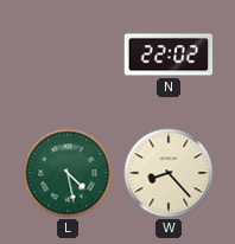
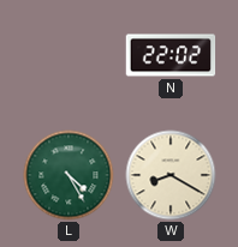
L: 4:28 -> 4:25
W: 8:23 -> 8:20
